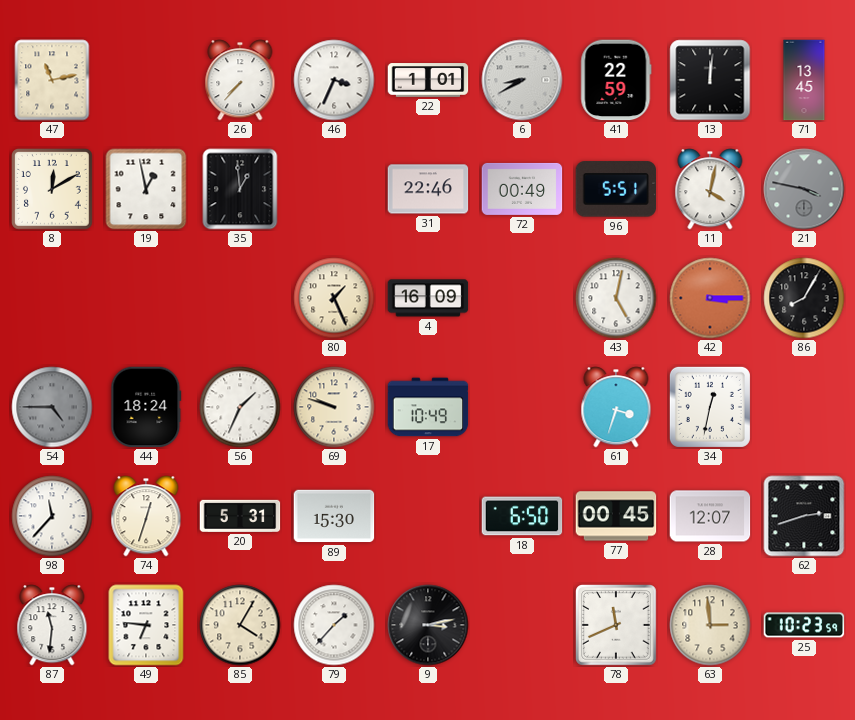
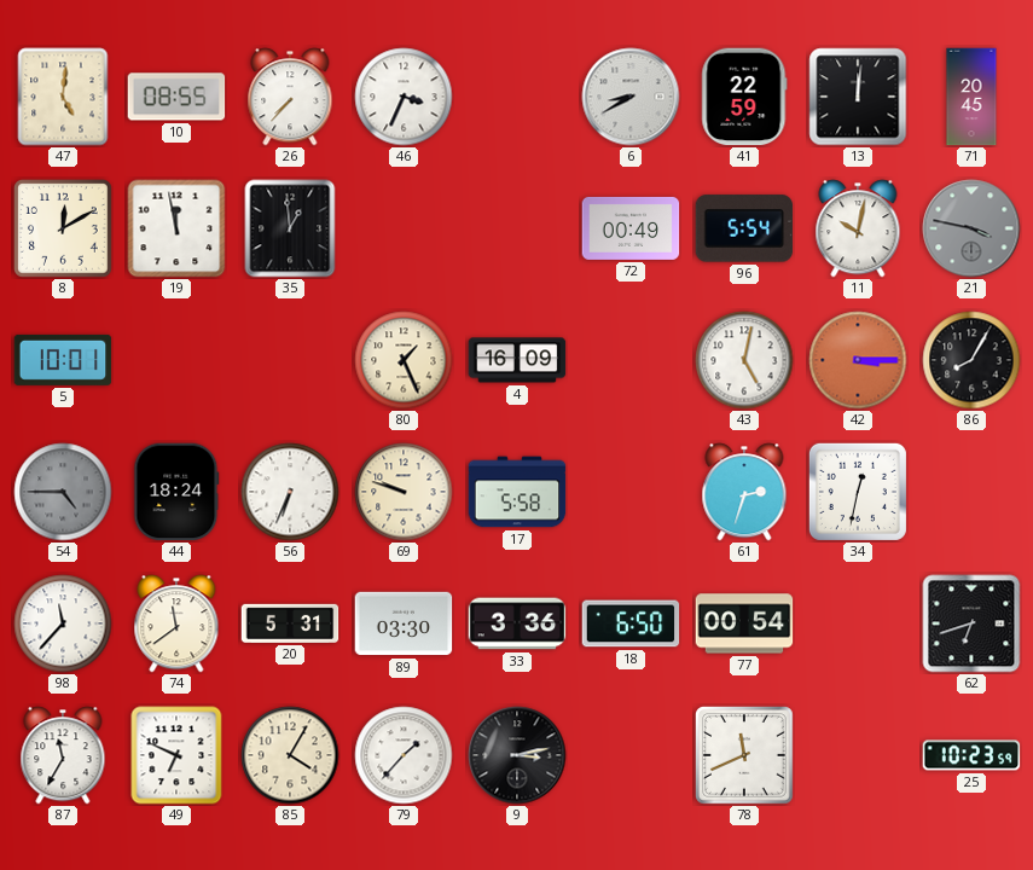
47: 11:13 -> 5:01
10: none -> 08:55
22: 1:01 -> none
71: 13:45 -> 20:45
19: 12:58 -> 11:58
31: 22:46 -> none
96: 5:51 -> 5:54
11: 4:02 -> 10:02
5: none -> 10:01
56: 1:34 -> 6:34
17: 10:49 -> 5:58
61: 3:33 -> 2:33
74: 12:33 -> 11:39
89: 15:30 -> 03:30
33: none -> 3:36
77: 00:45 -> 00:54
28: 12:07 -> none
62: 2:42 -> 6:42
87: 11:31 -> 11:35
49: 6:46 -> 6:49
63: 2:59 -> none
